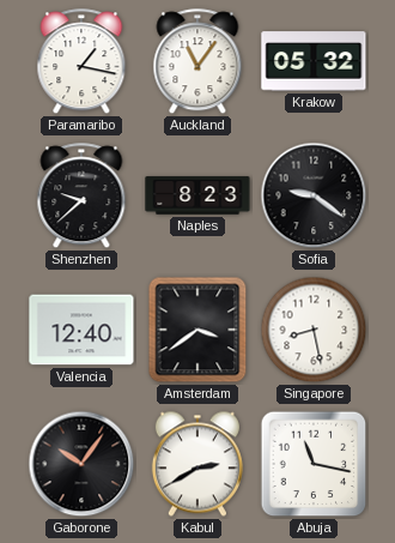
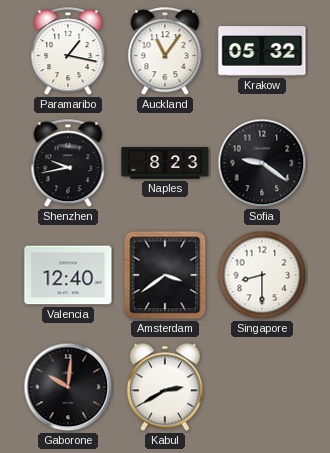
Shenzhen: 9:38 -> 9:43
Singapore: 8:28 -> 8:30
Gaborone: 10:06 -> 10:01
Abuja: 11:17 -> none
